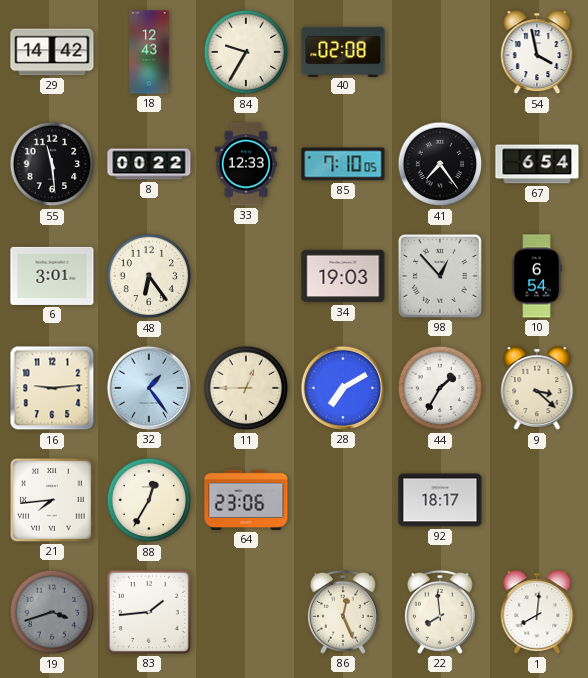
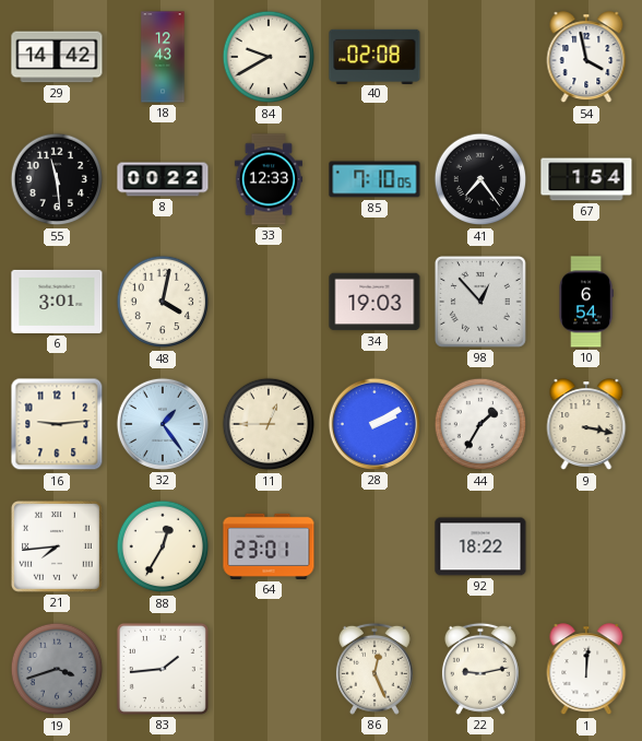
84: 9:35 -> 9:40
67: 6:54 -> 1:54
48: 6:24 -> 4:02
28: 7:10 -> 2:10
9: 3:22 -> 3:17
64: 23:06 -> 23:01
92: 18:17 -> 18:22
22: 7:59 -> 9:13
1: 8:01 -> 12:01
